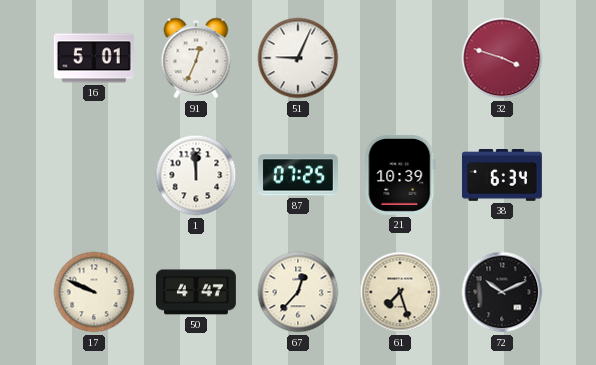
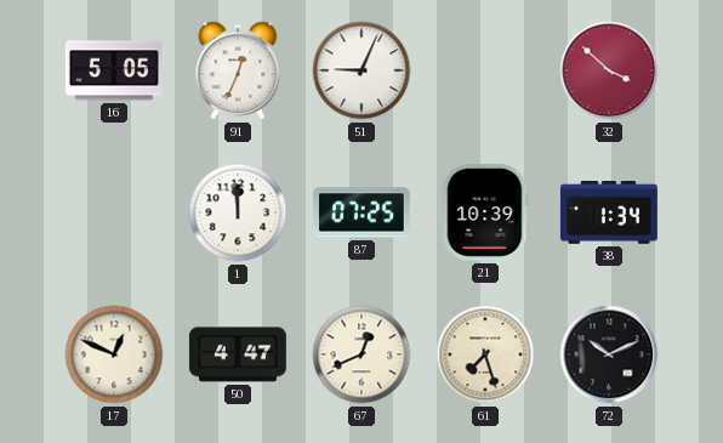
16: 5:01 -> 5:05
32: 3:48 -> 3:52
38: 6:34 -> 1:34
17: 9:49 -> 12:49
67: 12:37 -> 12:41
